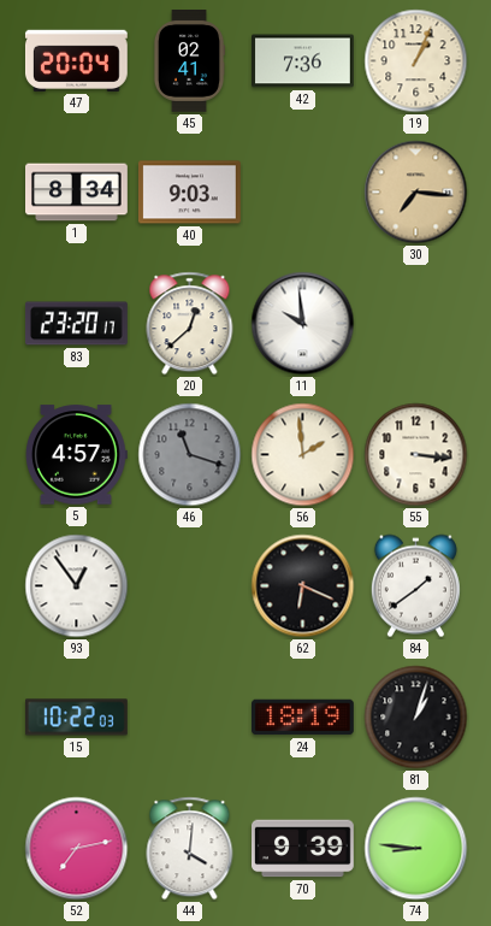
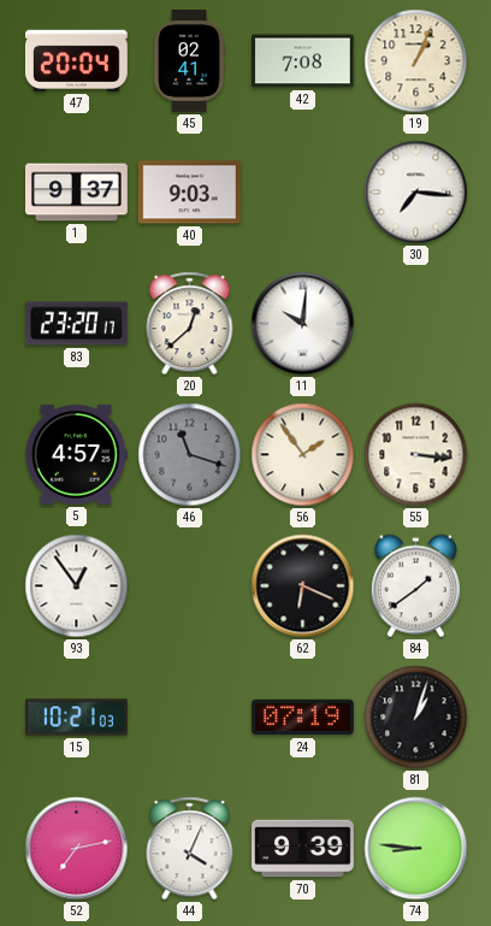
42: 7:36 -> 7:08
1: 8:34 -> 9:37
30 dial: champagne -> white
11: 9:59 -> 10:01
56: 1:59 -> 1:54
15: 10:22 -> 10:21
24: 18:19 -> 07:19
44: 4:01 -> 4:04
